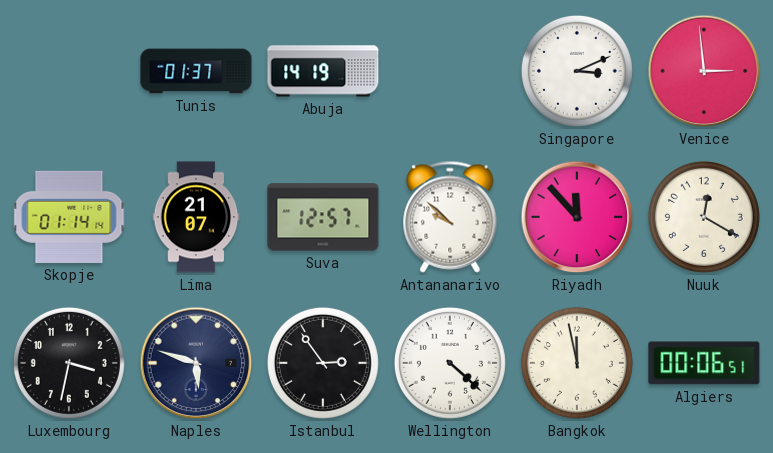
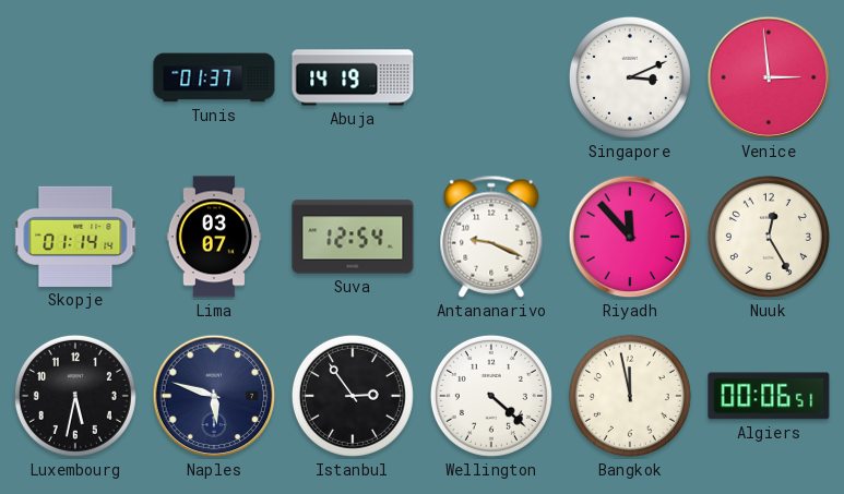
Lima: 21:07 -> 03:07
Suva: 12:57 -> 12:54
Antananarivo: 9:52 -> 9:19
Nuuk: 12:20 -> 12:25
Luxembourg: 3:32 -> 5:32
